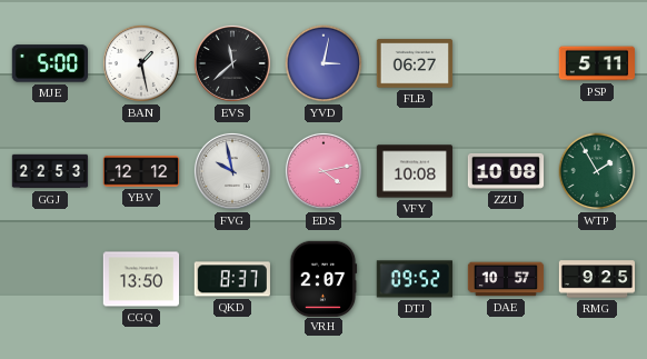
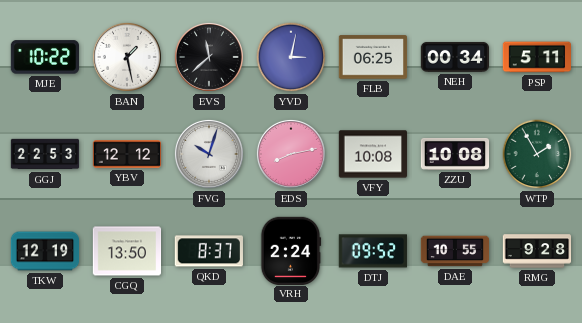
MJE: 5:00 -> 10:22
FLB: 06:27 -> 06:25
NEH: none -> 00:34
FVG: 9:58 -> 10:03
EDS: 4:13 -> 8:13
TKW: none -> 12:19
VRH: 2:07 -> 2:24
DAE: 10:57 -> 10:55
RMG: 9:25 -> 9:28
